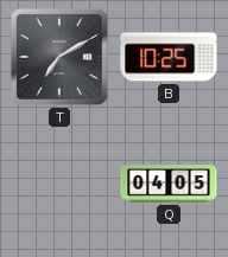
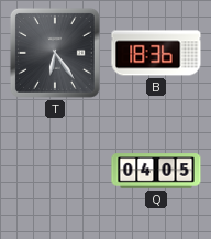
T: 7:10 -> 6:24
B: 10:25 -> 18:36
